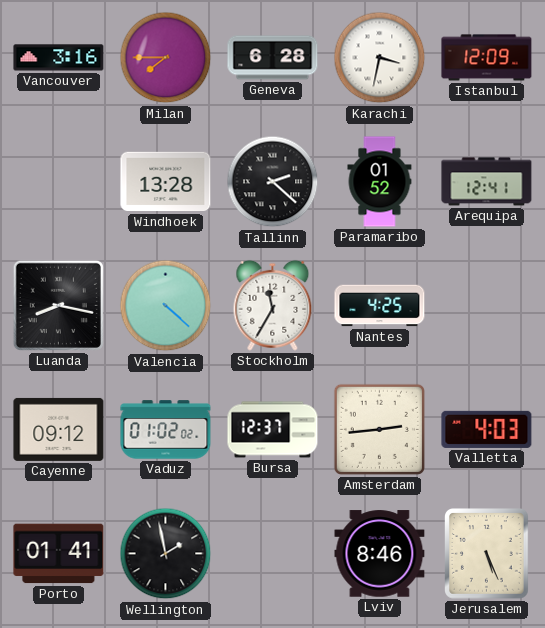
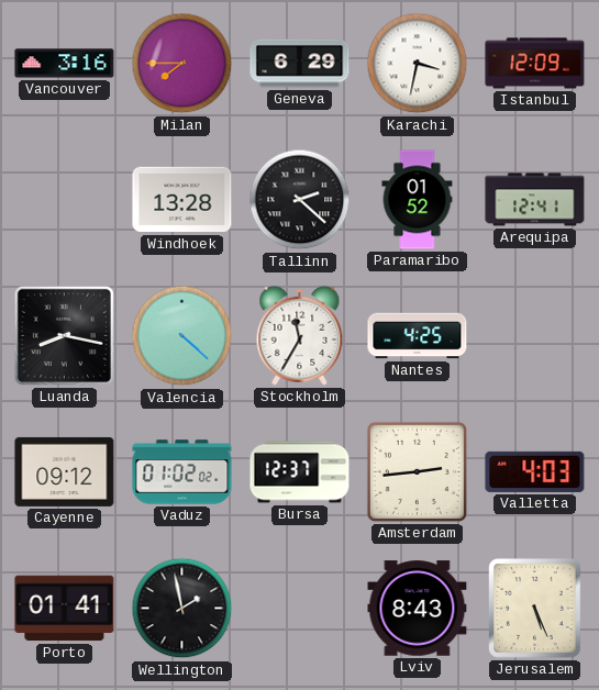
Geneva: 6:28 -> 6:29
Lviv: 8:46 -> 8:43
